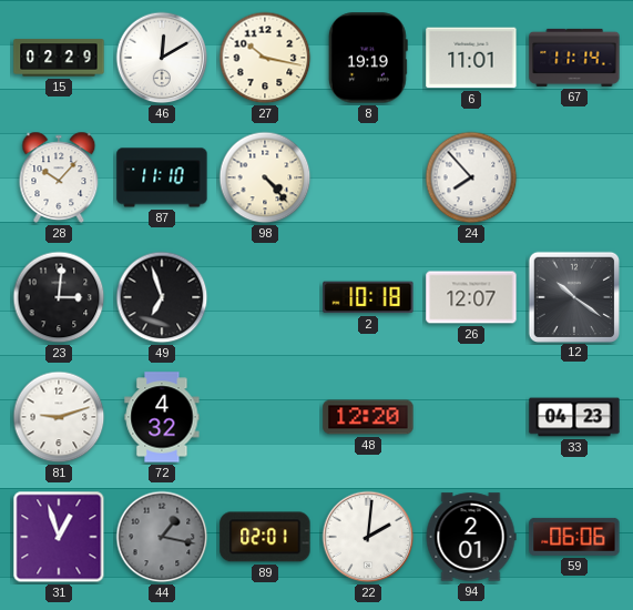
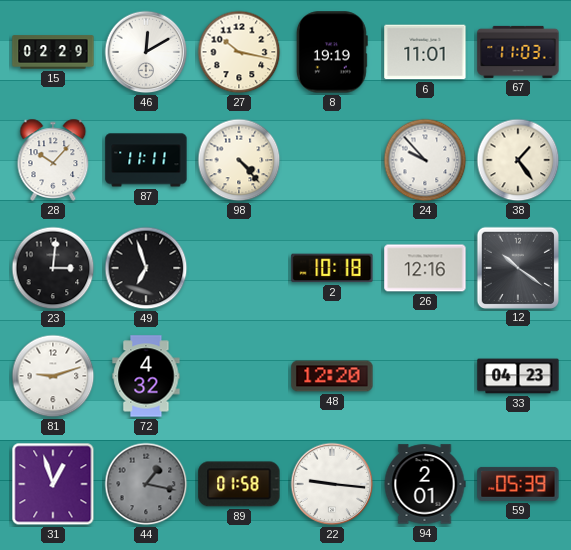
67: 11:14 -> 11:03
87: 11:10 -> 11:11
24: 7:53 -> 9:53
38: none -> 1:24
26: 12:07 -> 12:16
89: 02:01 -> 01:58
22: 2:01 -> 9:16
59: 06:06 -> 05:39
